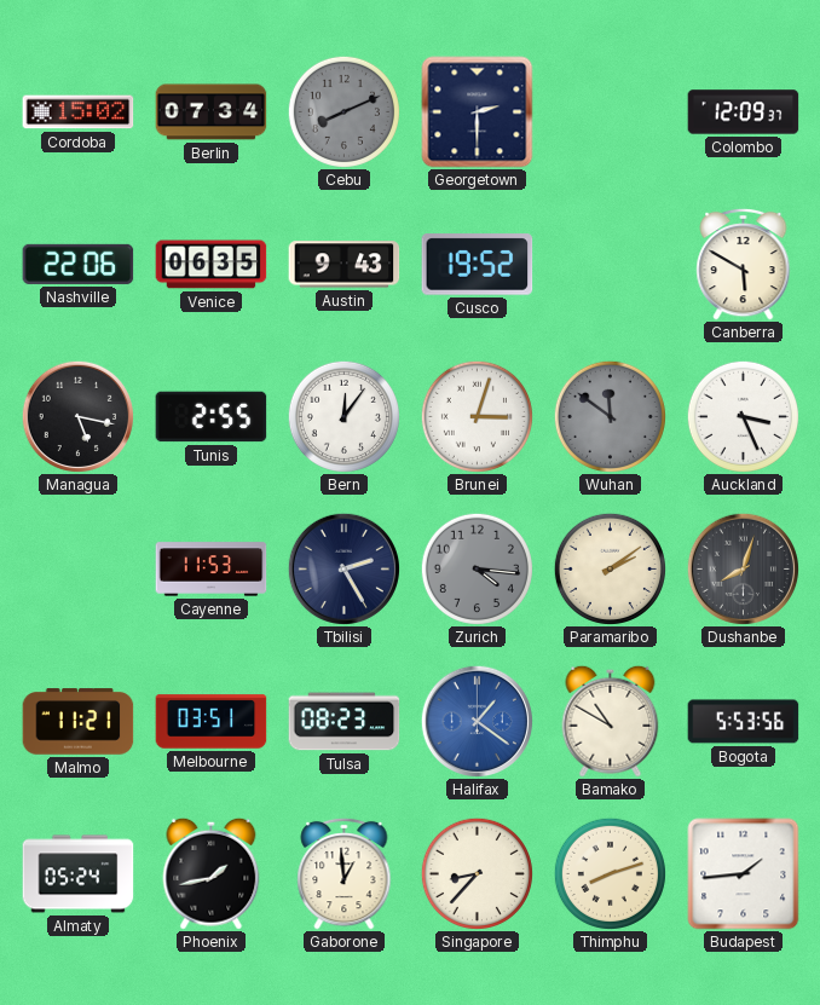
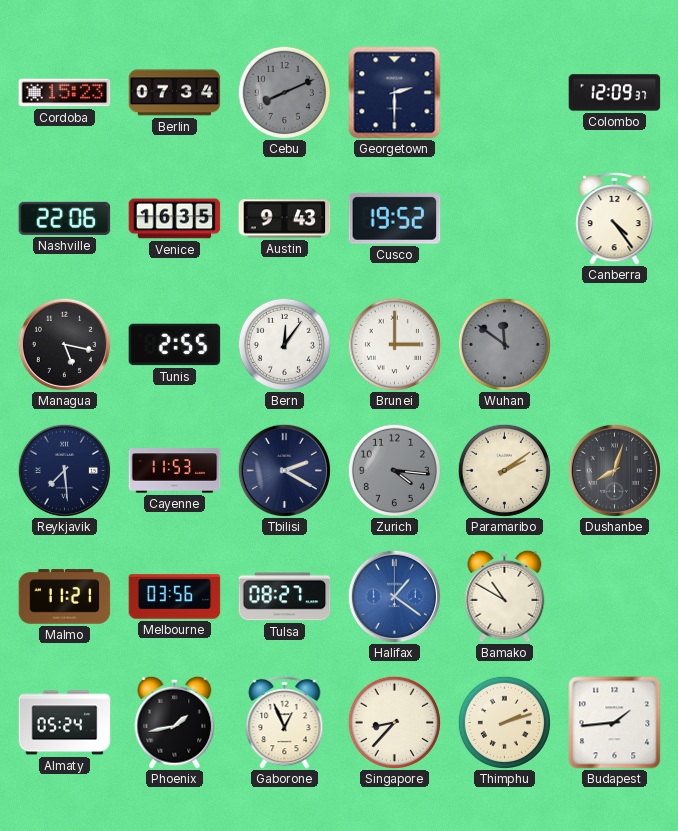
Cordoba: 15:02 -> 15:23
Venice: 06:35 -> 16:35
Canberra: 5:50 -> 4:24
Brunei: 3:03 -> 3:00
Auckland: 3:26 -> none
Reykjavik: none -> 7:29
Tbilisi: 2:25 -> 2:20
Melbourne: 03:51 -> 03:56
Tulsa: 08:23 -> 08:27
Bogota: 5:53 -> none
Gaborone: 12:59 -> 12:56
Thimphu: 8:12 -> 2:12
